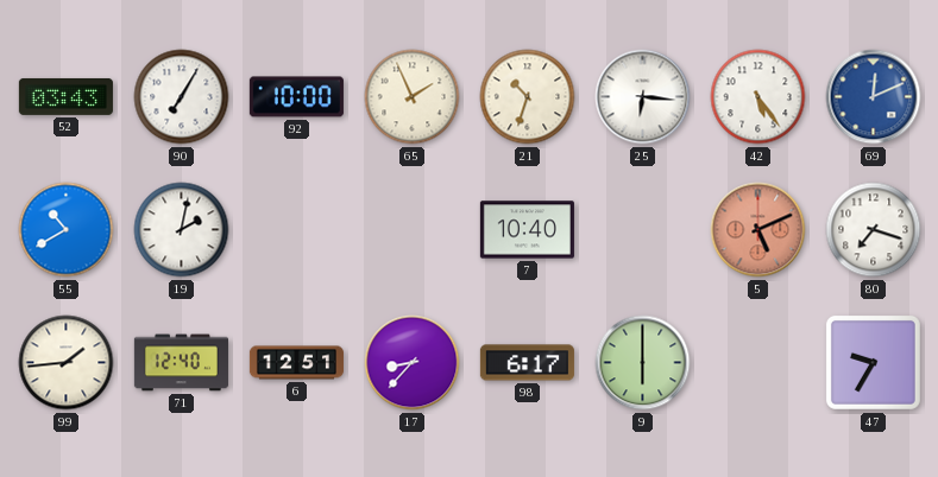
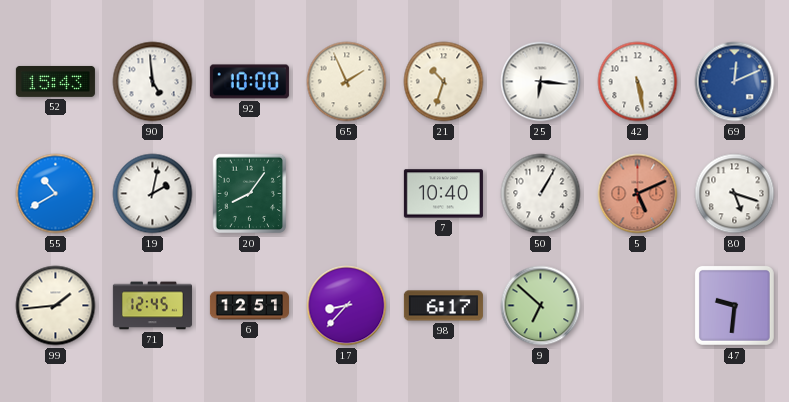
52: 03:43 -> 15:43
90: 7:05 -> 4:59
42: 5:24 -> 5:28
20: none -> 8:06
50: none -> 1:05
80: 7:18 -> 5:18
71: 12:40 -> 12:45
9: 6:00 -> 6:52
47: 9:35 -> 9:31
